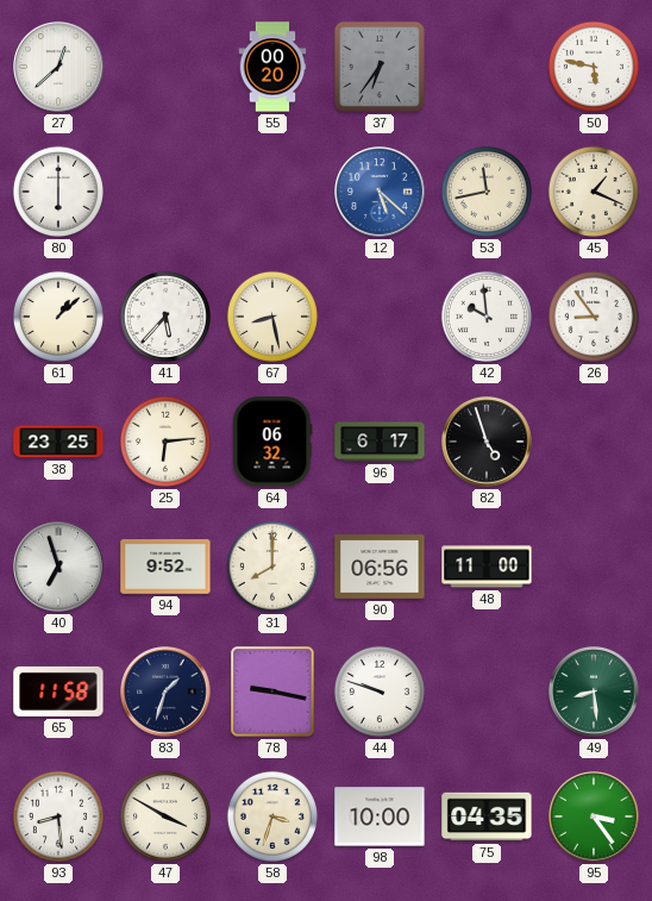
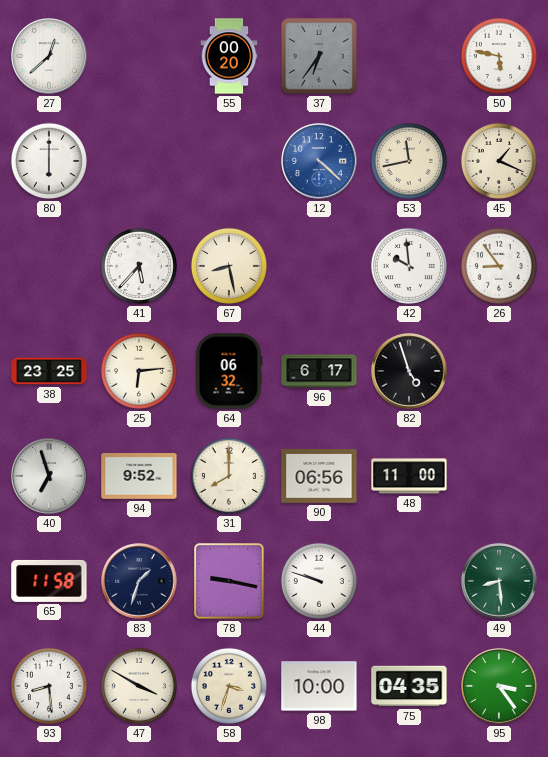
12: 5:22 -> 4:22
61: 1:08 -> none
